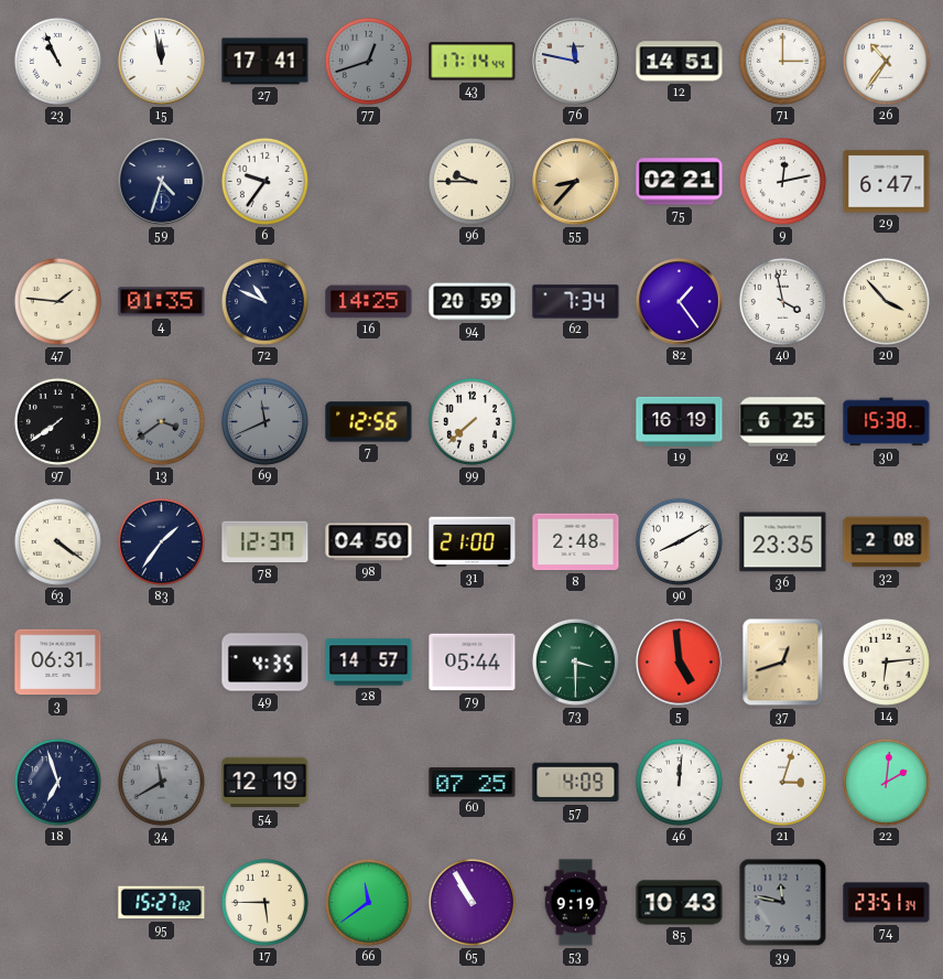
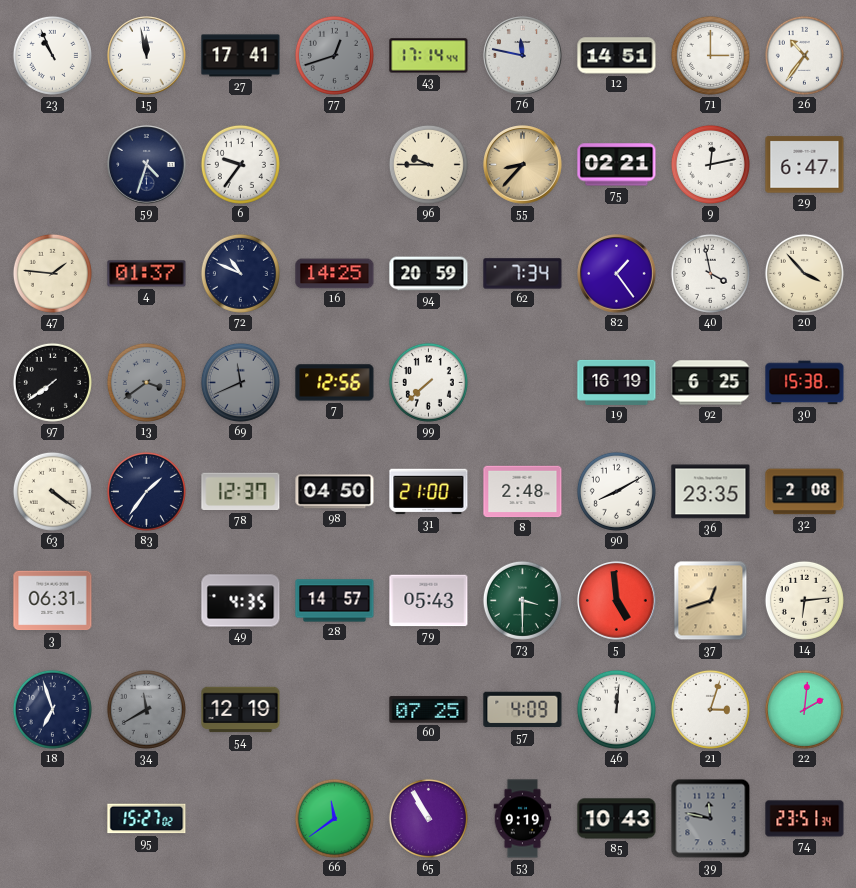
4: 01:35 -> 01:37
79: 05:44 -> 05:43
17: 5:45 -> none
